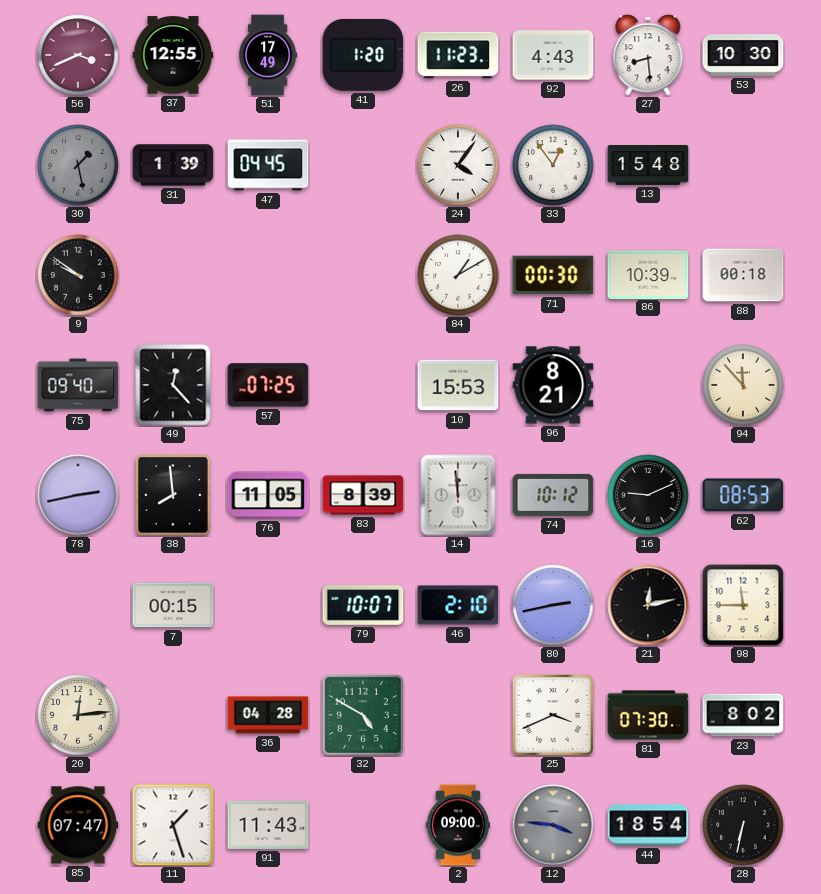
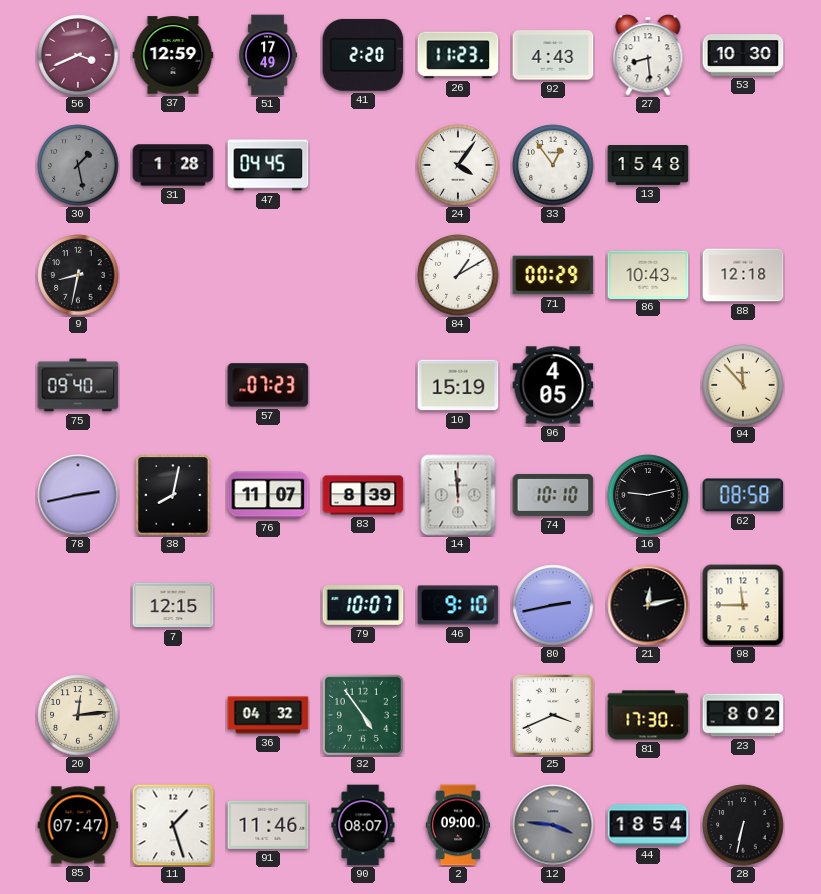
37: 12:55 -> 12:59
41: 1:20 -> 2:20
31: 1:39 -> 1:28
9: 9:51 -> 8:32
71: 00:30 -> 00:29
86: 10:39 -> 10:43
88: 00:18 -> 12:18
49: 12:23 -> none
57: 07:25 -> 07:23
10: 15:53 -> 15:19
96: 8:21 -> 4:05
38: 7:59 -> 8:02
76: 11:05 -> 11:07
74: 10:12 -> 10:10
16: 9:11 -> 9:13
62: 08:53 -> 08:58
7: 00:15 -> 12:15
46: 2:10 -> 9:10
36: 04:28 -> 04:32
32: 4:50 -> 4:54
81: 07:30 -> 17:30
91: 11:43 -> 11:46
90: none -> 08:07
